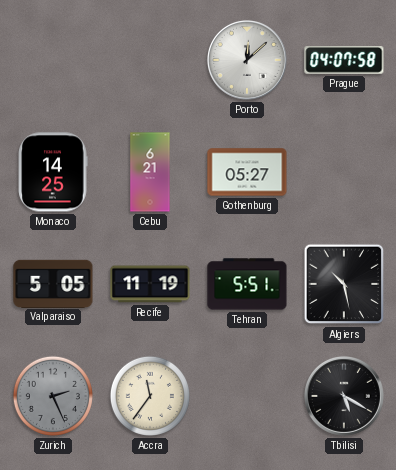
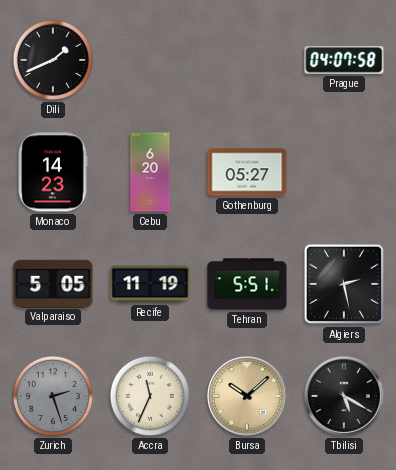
Dili: none -> 1:41
Porto: 12:08 -> none
Monaco: 14:25 -> 14:23
Cebu: 6:21 -> 6:20
Algiers: 10:28 -> 2:28
Zurich: 2:26 -> 2:27
Accra: 11:36 -> 11:34
Bursa: none -> 10:08
